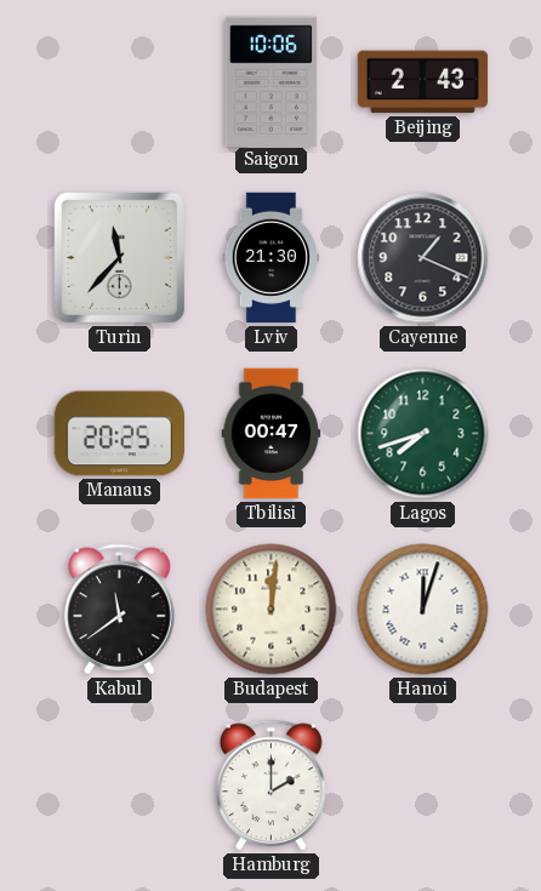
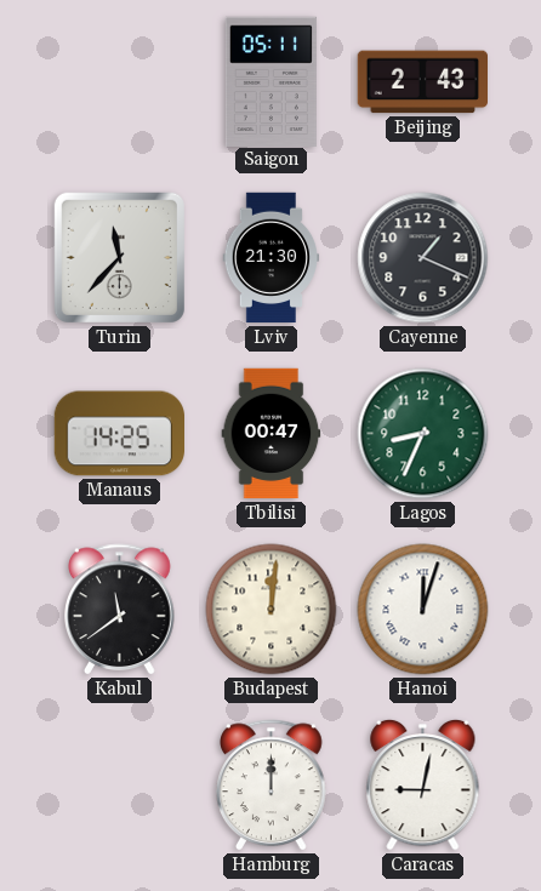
Saigon: 10:06 -> 05:11
Manaus: 20:25 -> 14:25
Lagos: 7:42 -> 8:34
Hamburg: 2:00 -> 12:00
Caracas: none -> 9:02
